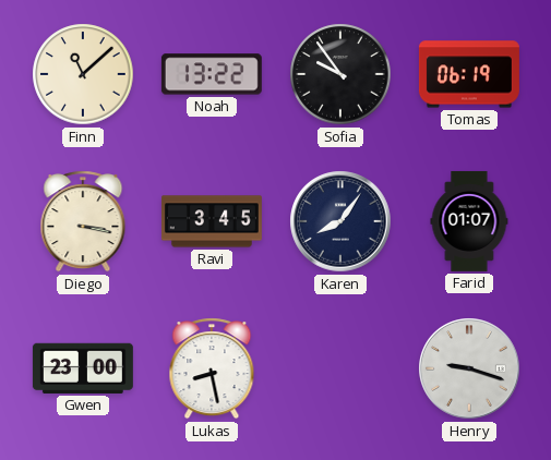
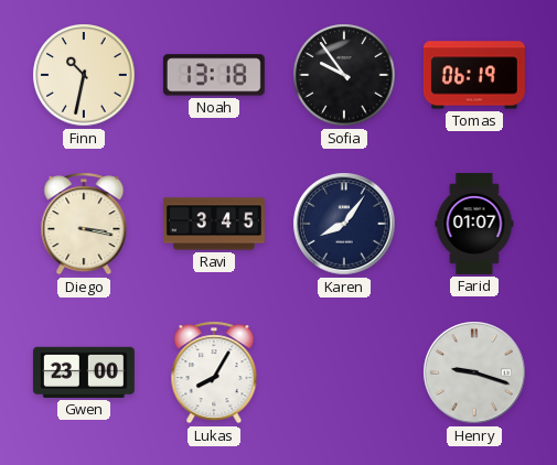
Finn: 11:08 -> 10:32
Noah: 13:22 -> 13:18
Lukas: 8:28 -> 8:05
